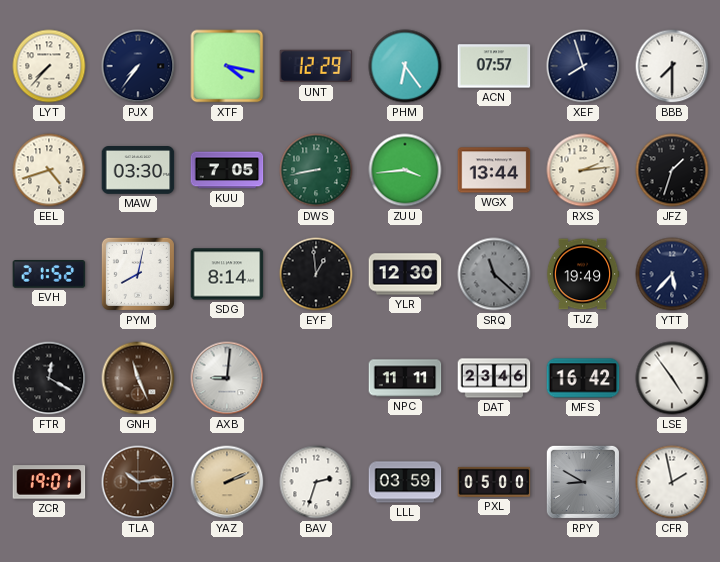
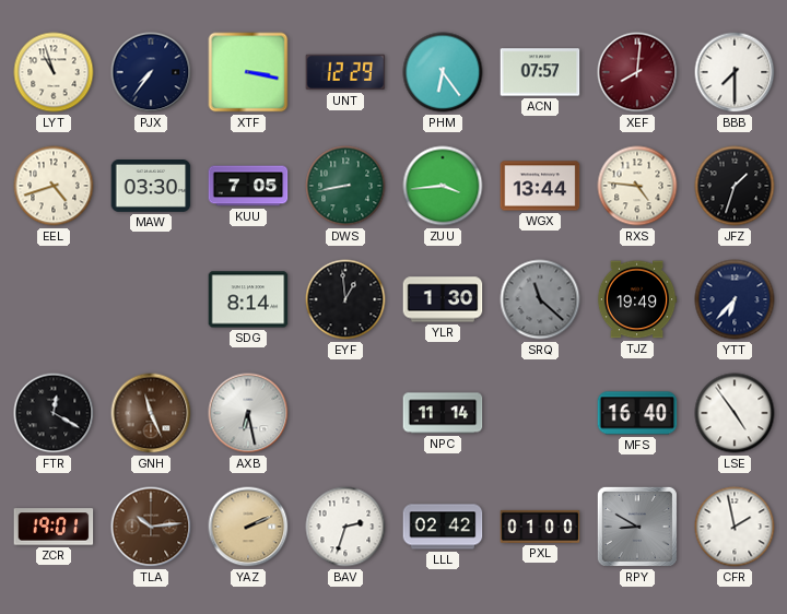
LYT: 7:37 -> 10:57
XTF: 4:17 -> 3:17
XEF: 7:57 -> 8:01
XEF dial: navy -> burgundy
RXS: 2:14 -> 4:46
EVH: 21:52 -> none
PYM: 8:02 -> none
YLR: 12:30 -> 1:30
YTT: 5:37 -> 6:37
AXB: 9:01 -> 6:28
NPC: 11:11 -> 11:14
DAT: 23:46 -> none
MFS: 16:42 -> 16:40
LLL: 03:59 -> 02:42
PXL: 05:00 -> 01:00
